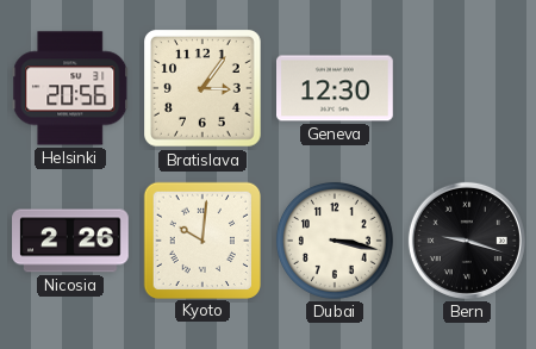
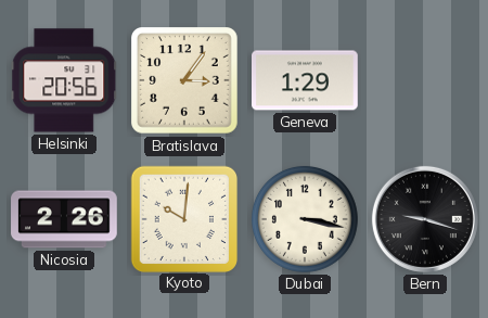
Geneva: 12:30 -> 1:29
